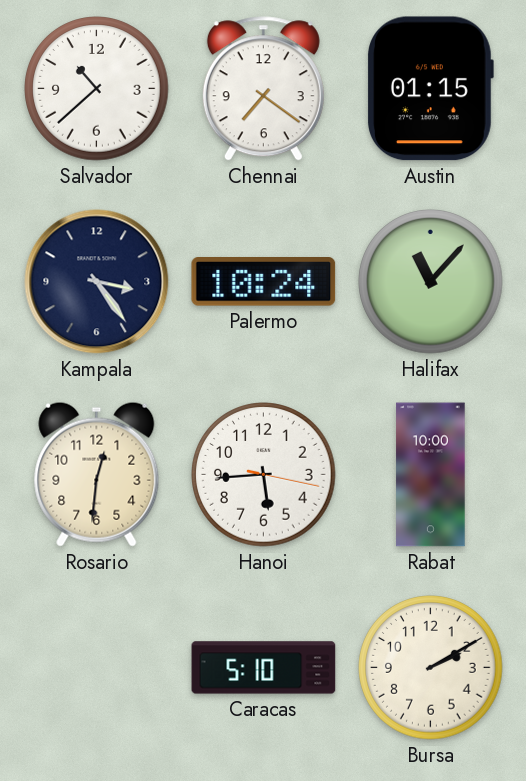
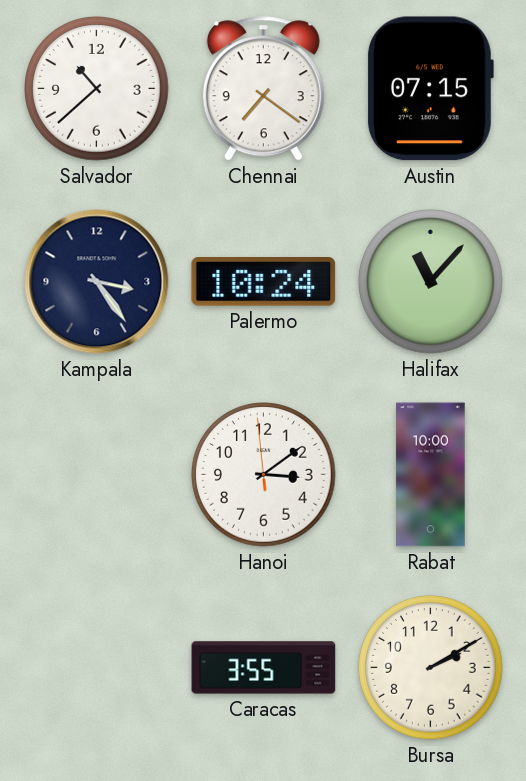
Austin: 01:15 -> 07:15
Rosario: 12:31 -> none
Hanoi: 5:44 -> 3:08
Caracas: 5:10 -> 3:55
